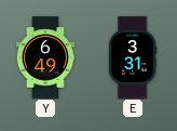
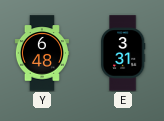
Y: 6:49 -> 6:48
